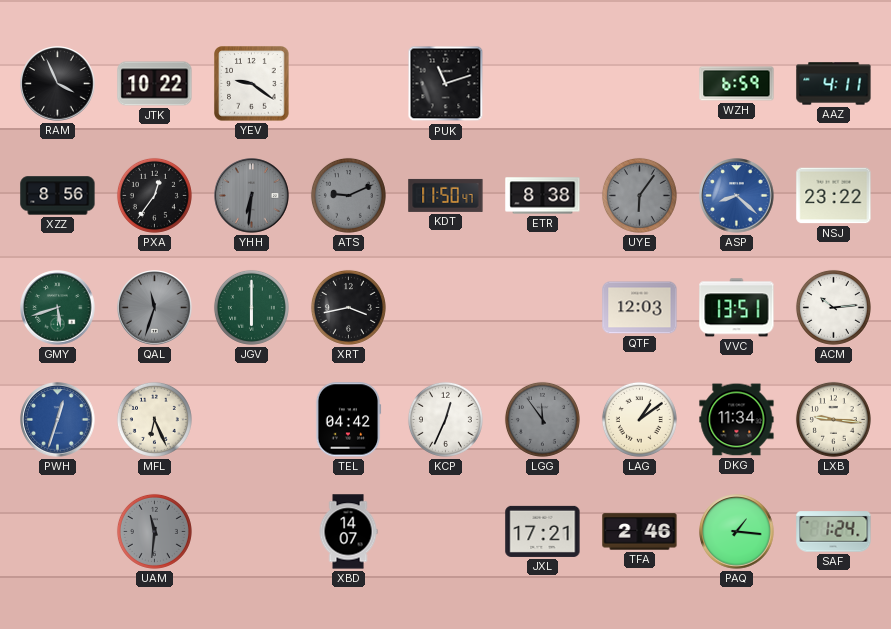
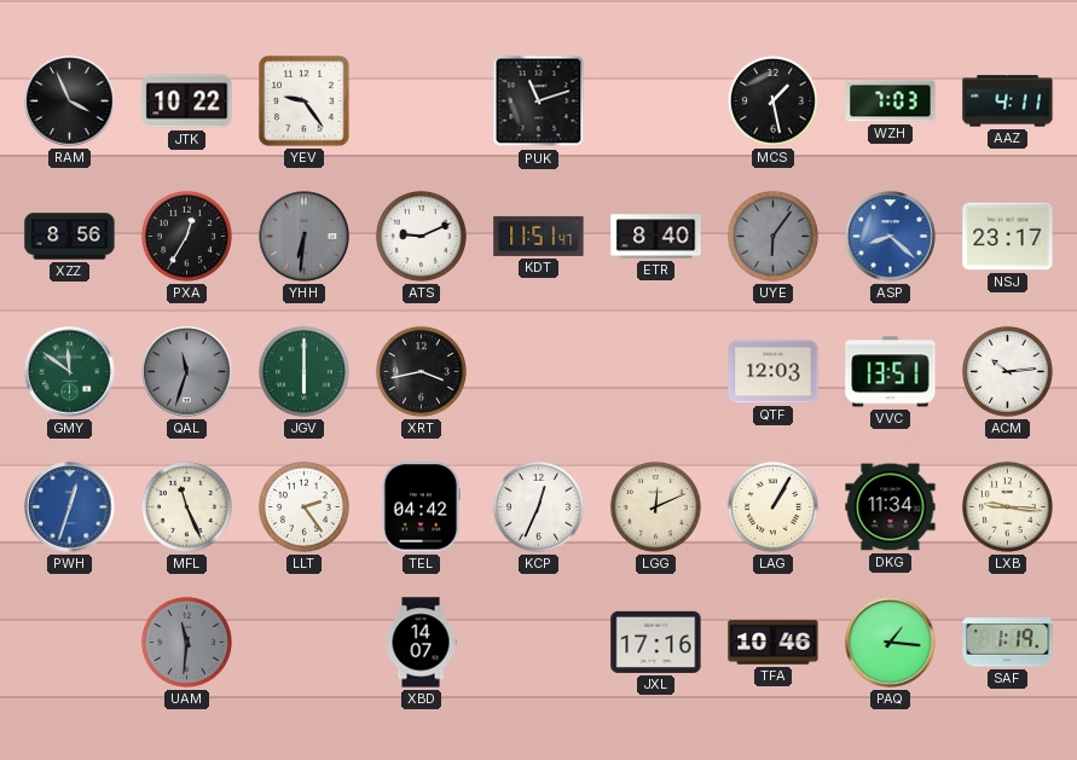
YEV: 9:21 -> 9:24
MCS: none -> 1:28
WZH: 6:59 -> 7:03
PXA: 12:36 -> 12:35
ATS dial: grey -> white
KDT: 11:50 -> 11:51
ETR: 8:38 -> 8:40
NSJ: 23:22 -> 23:17
GMY: 5:42 -> 11:51
MFL: 6:26 -> 11:26
LLT: none -> 2:24
LGG: 11:54 -> 12:11
LGG dial: grey -> cream
LAG: 1:09 -> 1:05
JXL: 17:21 -> 17:16
TFA: 2:46 -> 10:46
SAF: 1:24 -> 1:19
